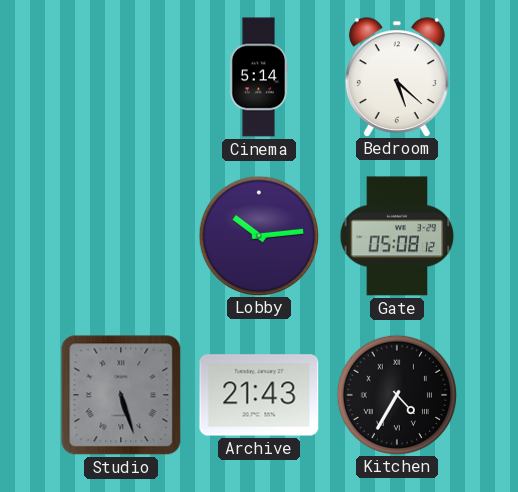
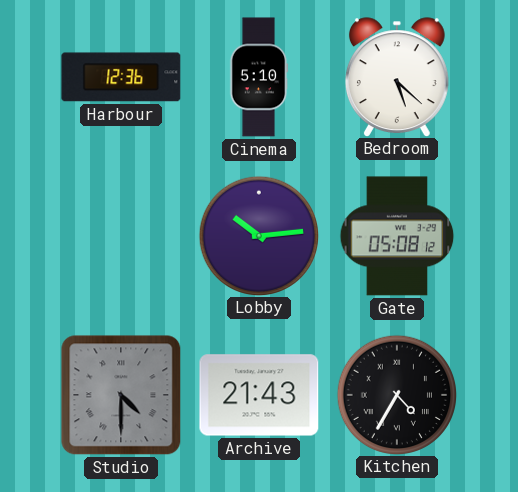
Harbour: none -> 12:36
Cinema: 5:14 -> 5:10
Studio: 5:27 -> 4:30
